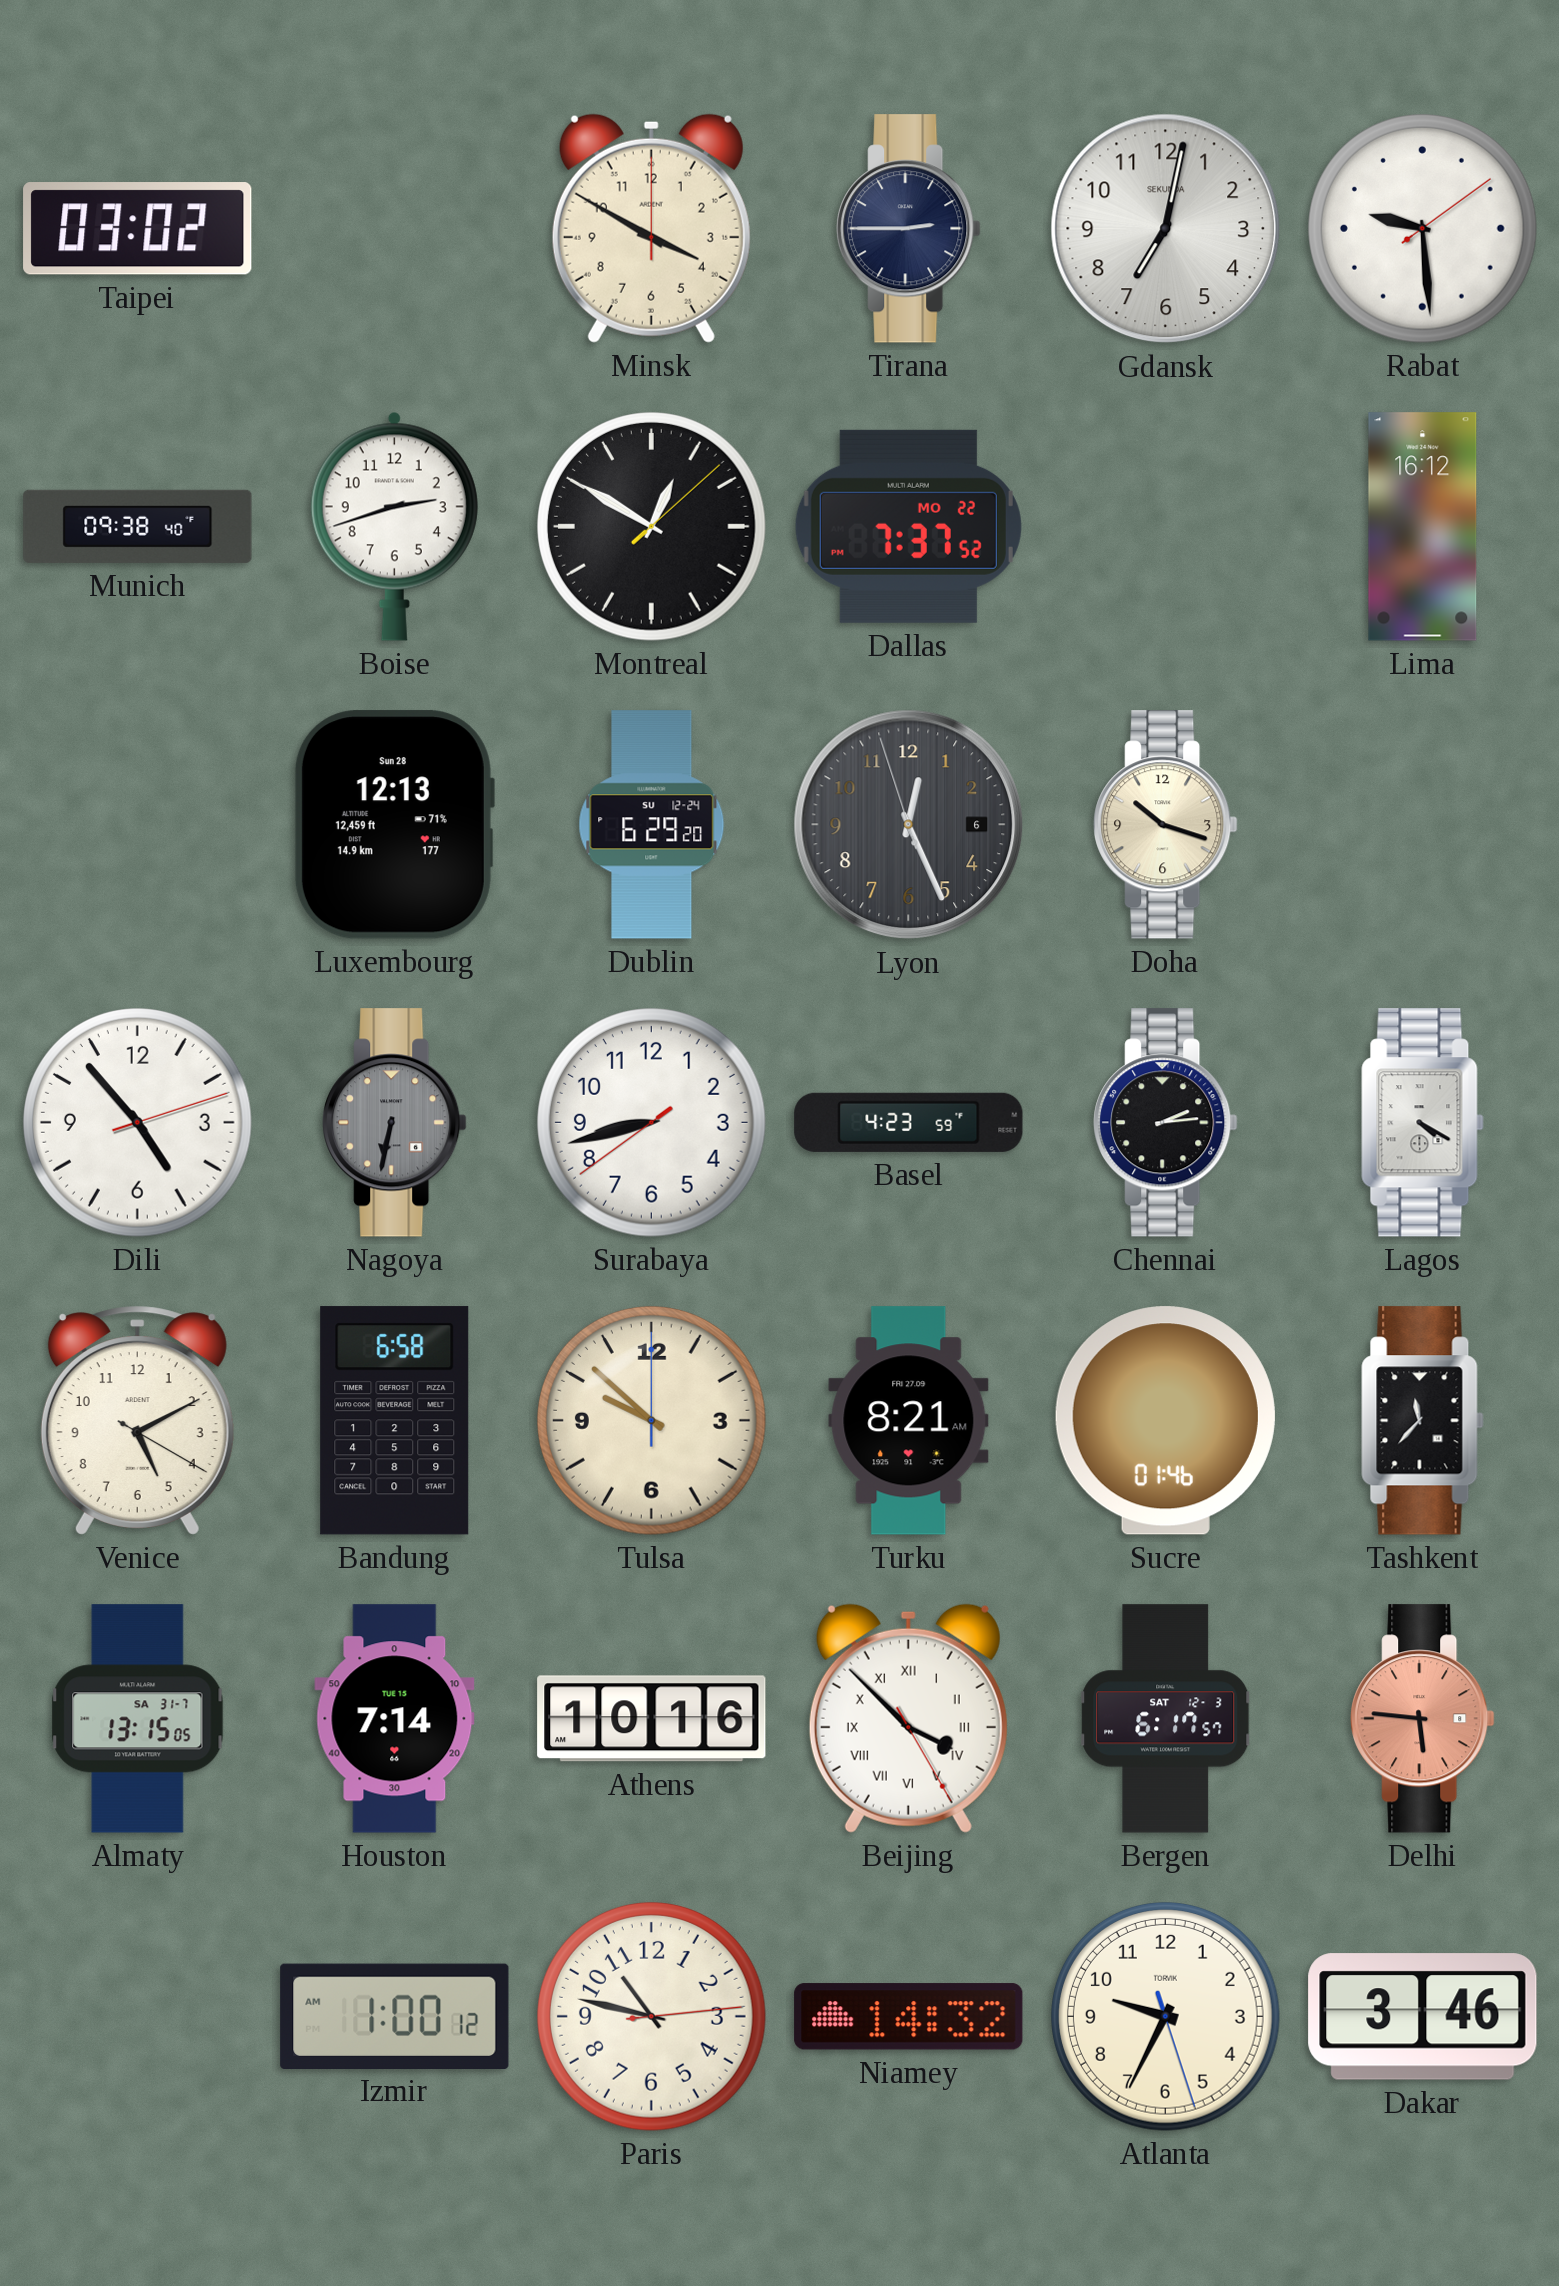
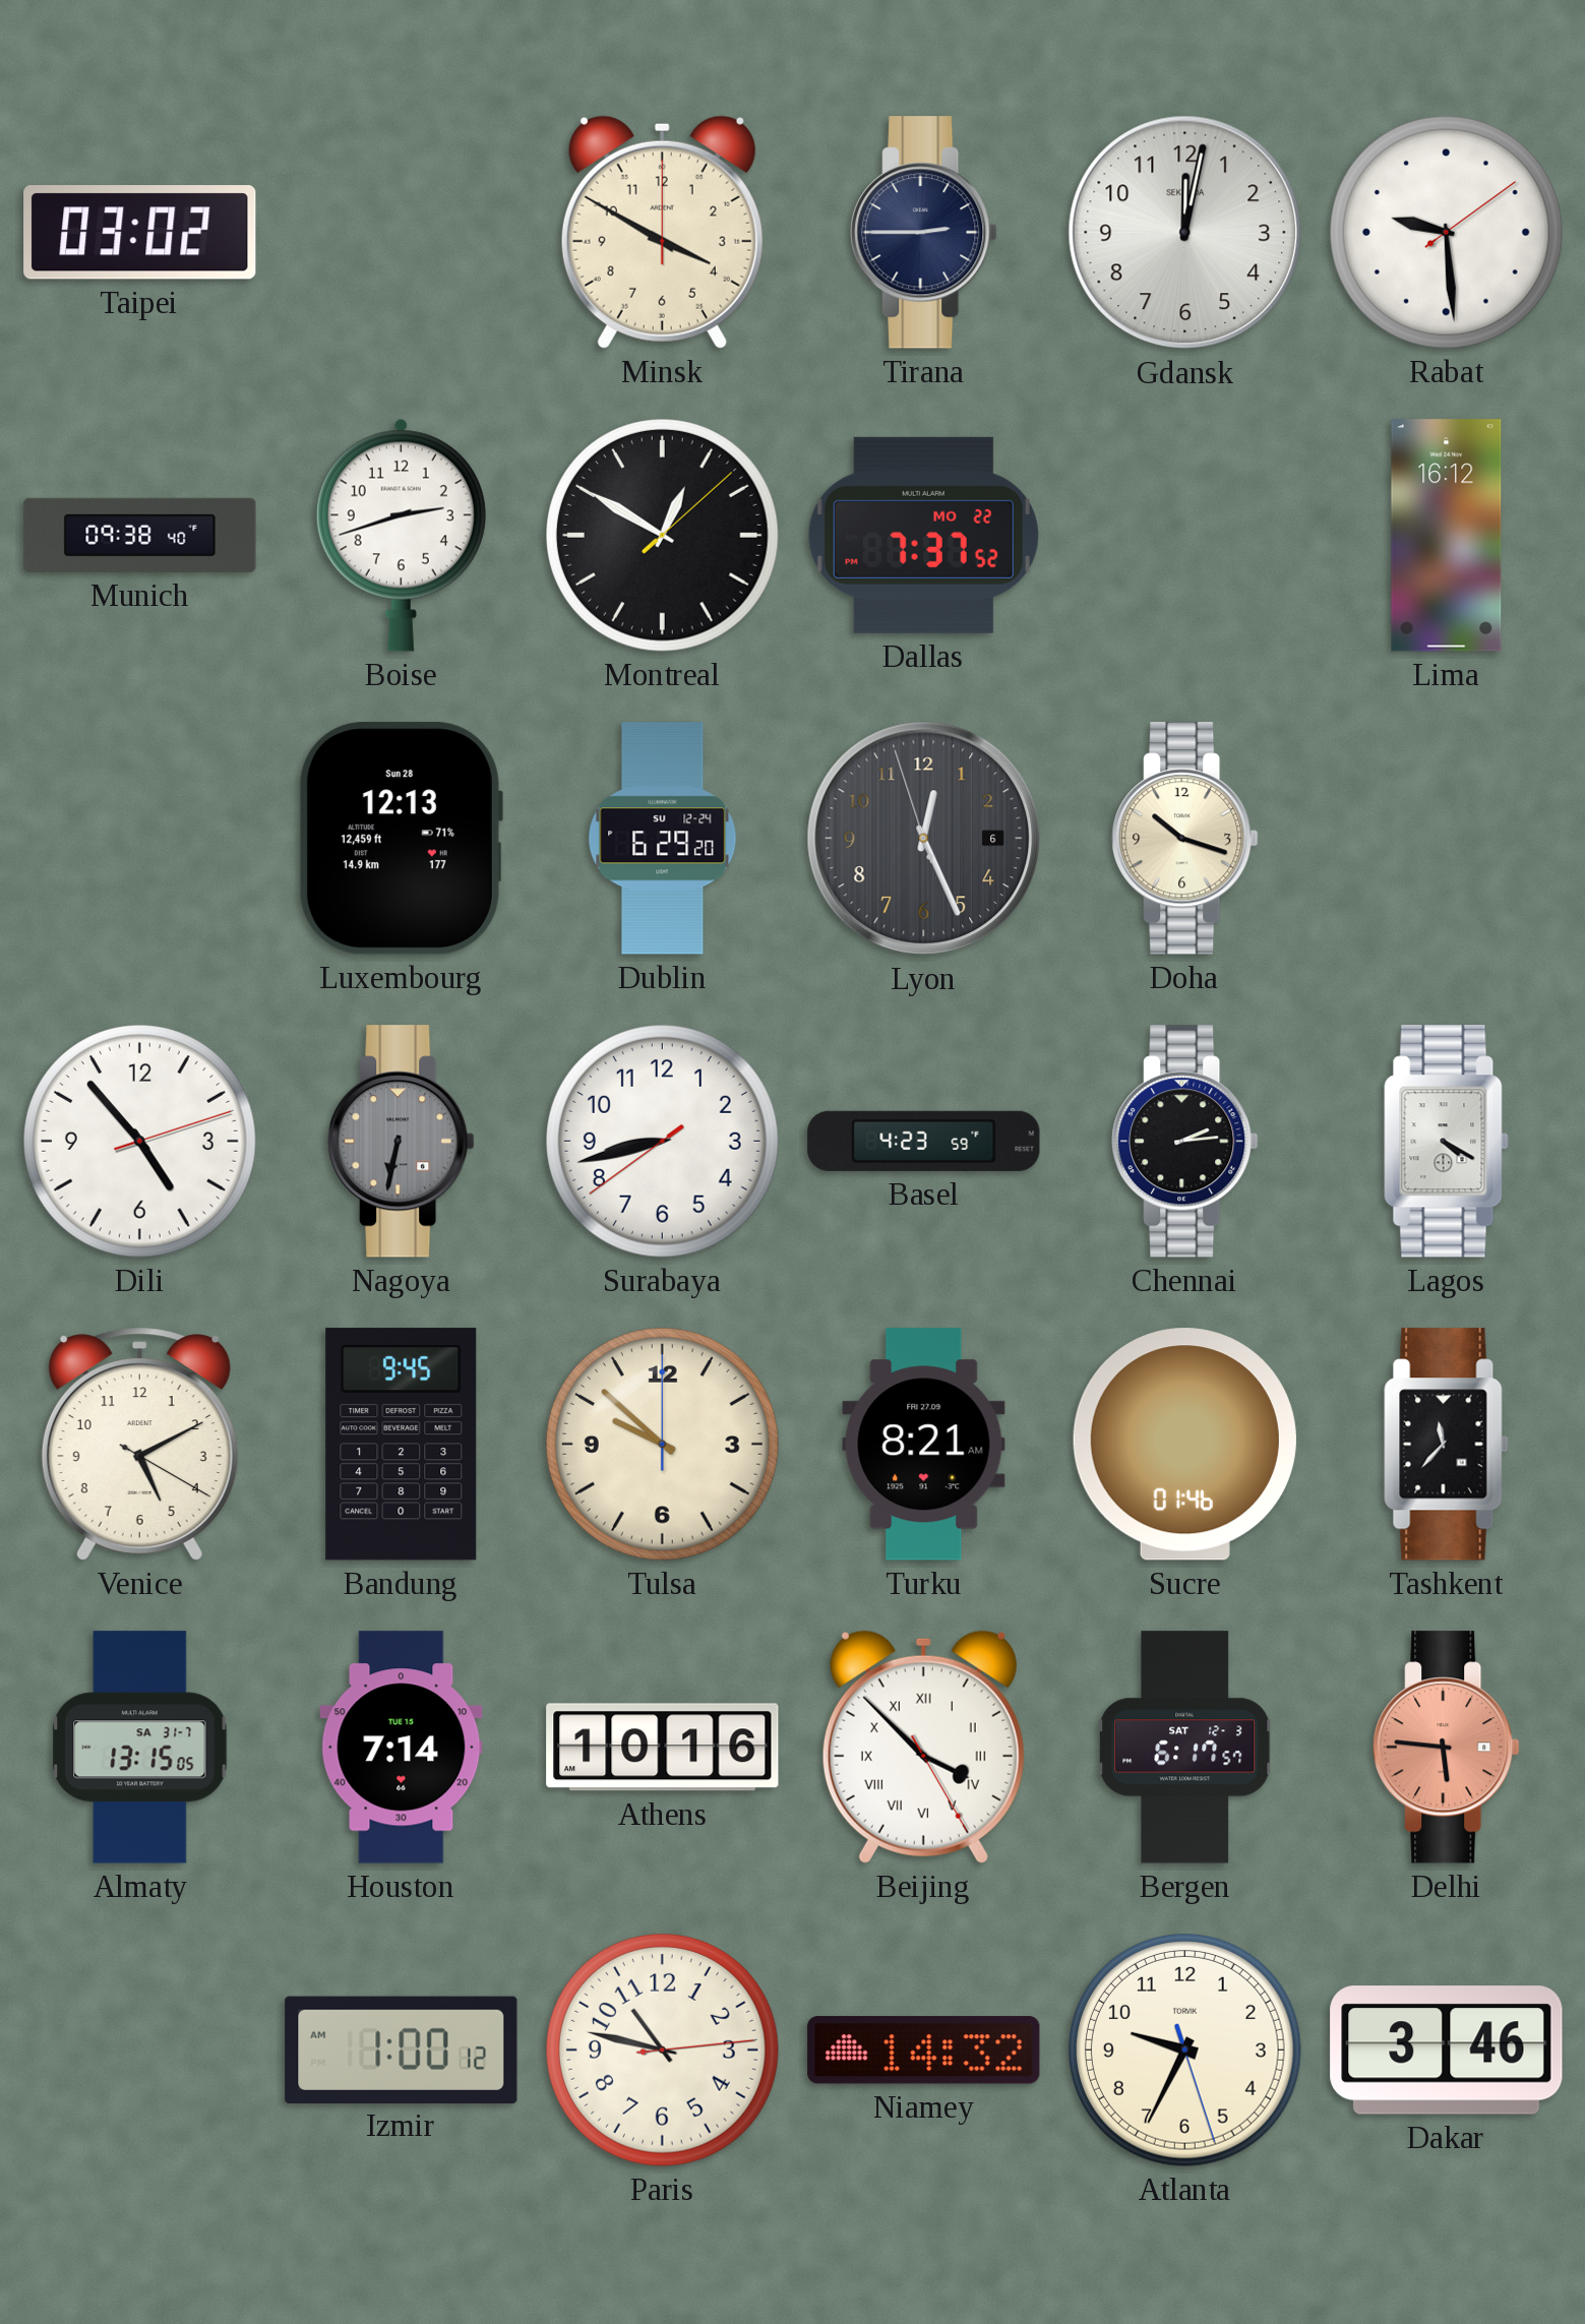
Gdansk: 7:02 -> 12:02
Bandung: 6:58 -> 9:45
